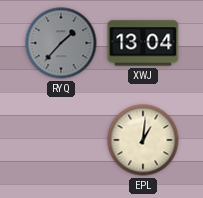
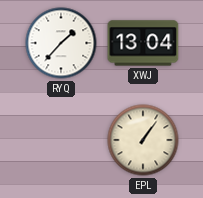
RYQ dial: grey -> white
EPL: 1:01 -> 1:06
